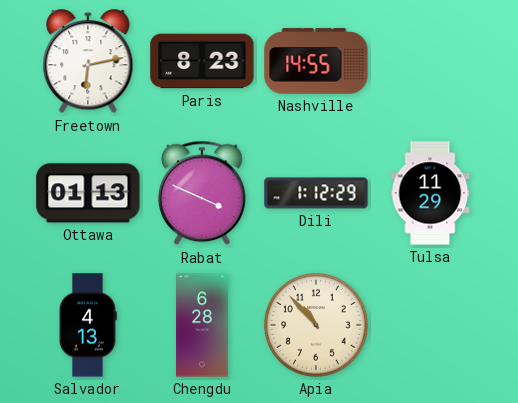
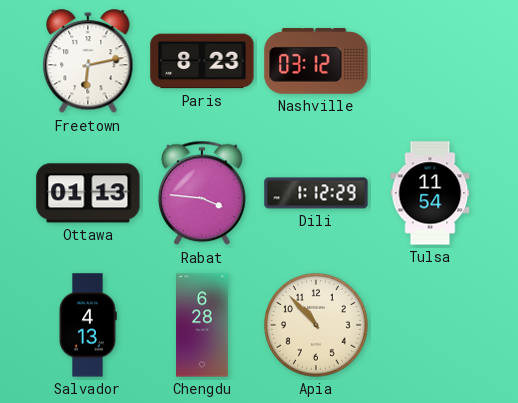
Nashville: 14:55 -> 03:12
Rabat: 3:49 -> 3:46
Tulsa: 11:29 -> 11:54
